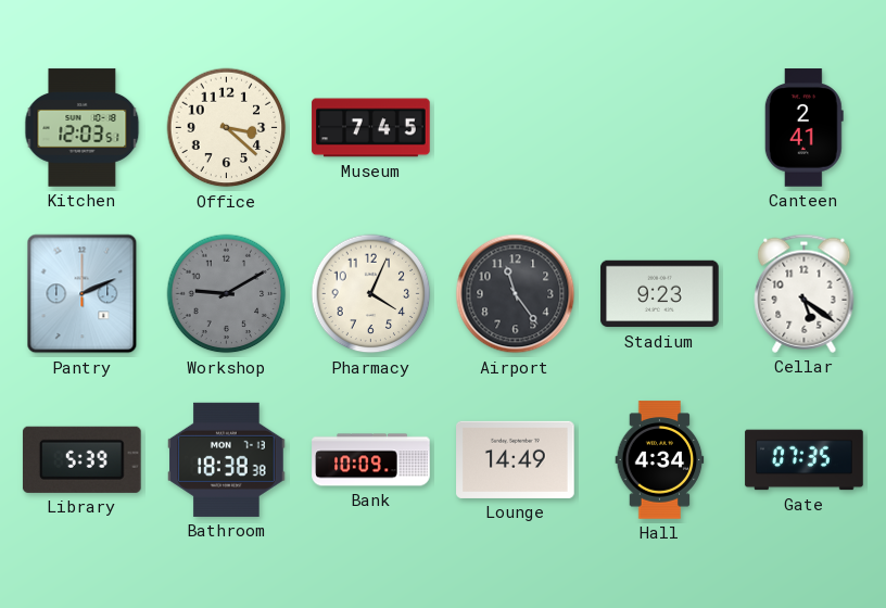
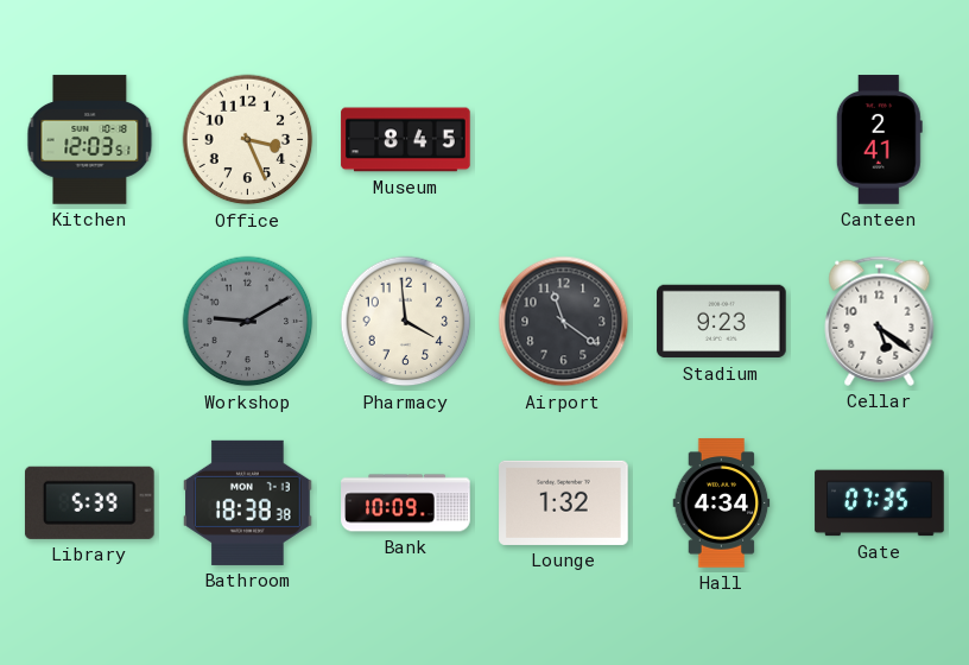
Office: 3:22 -> 3:26
Museum: 7:45 -> 8:45
Pantry: 2:11 -> none
Pharmacy: 4:04 -> 3:59
Airport: 11:24 -> 11:21
Lounge: 14:49 -> 1:32
